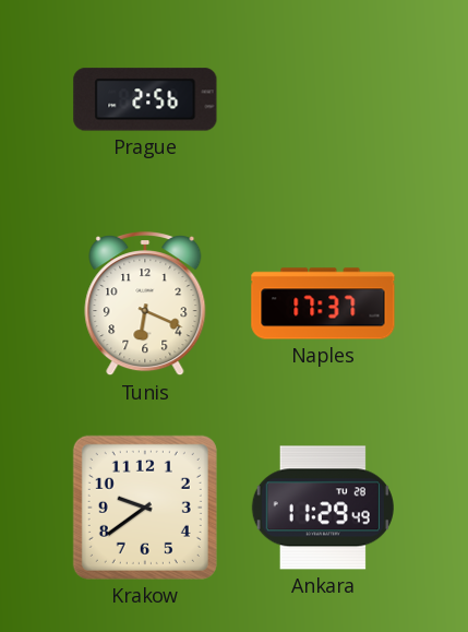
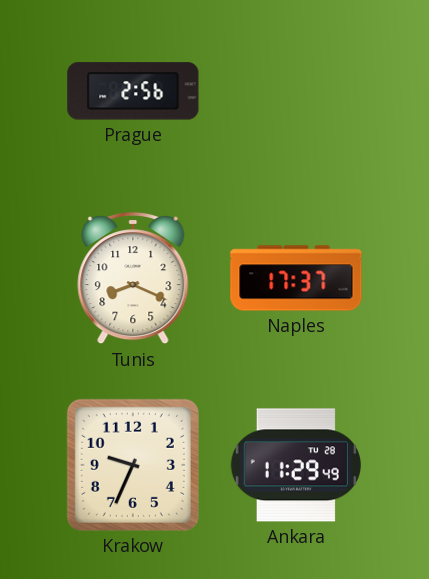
Tunis: 6:19 -> 8:19
Krakow: 9:39 -> 9:34
